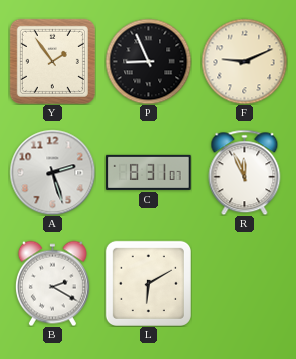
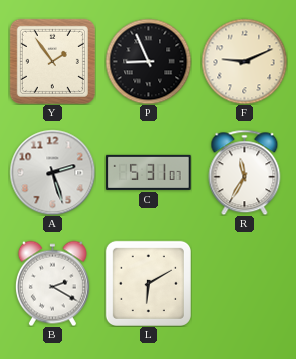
C: 8:31 -> 5:31
R: 11:56 -> 11:35
